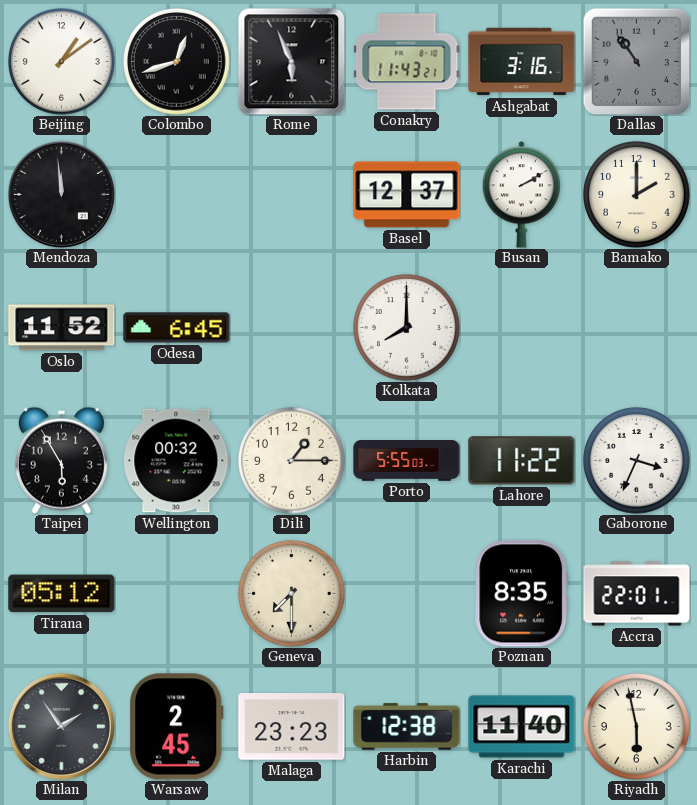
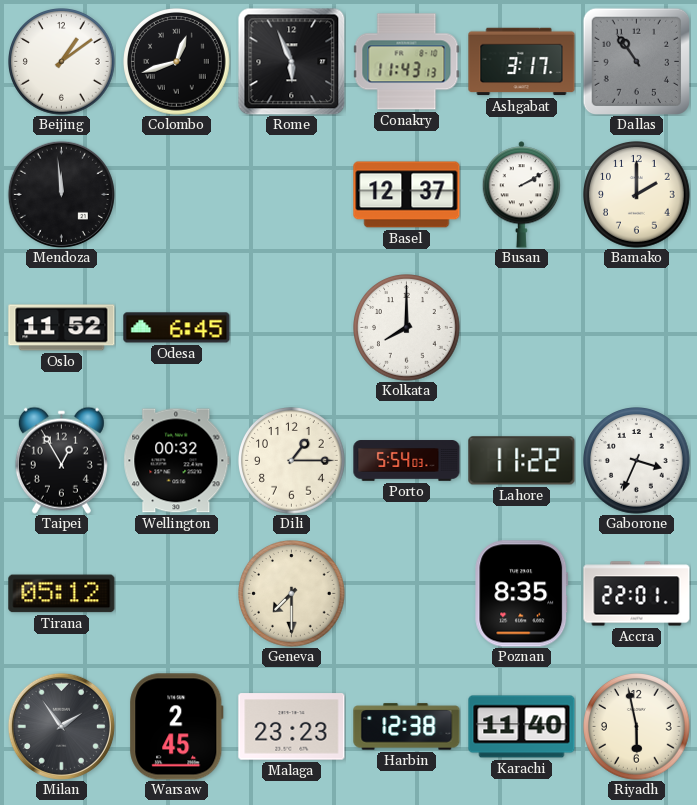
Conakry: 11:43:21 -> 11:43:13
Ashgabat: 3:16 -> 3:17
Taipei: 5:55 -> 12:55
Porto: 5:55 -> 5:54
